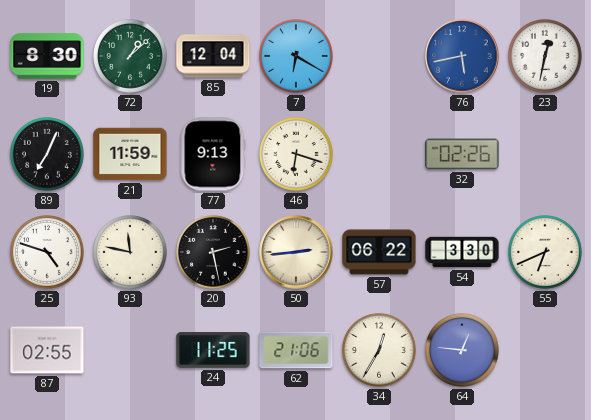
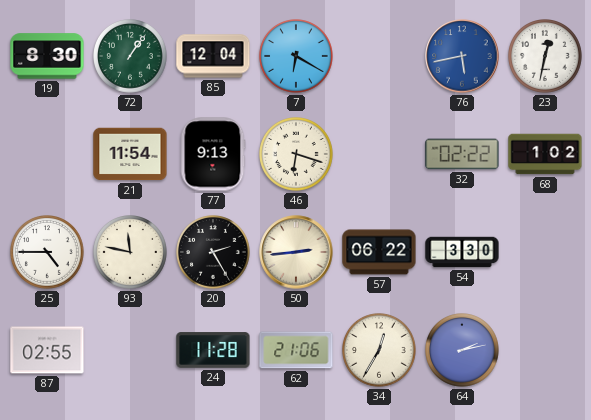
72: 1:08 -> 1:06
89: 7:04 -> none
21: 11:59 -> 11:54
32: 02:26 -> 02:22
68: none -> 1:02
25: 4:48 -> 4:45
20: 2:28 -> 2:25
55: 6:41 -> none
24: 11:25 -> 11:28
64: 12:46 -> 2:13
